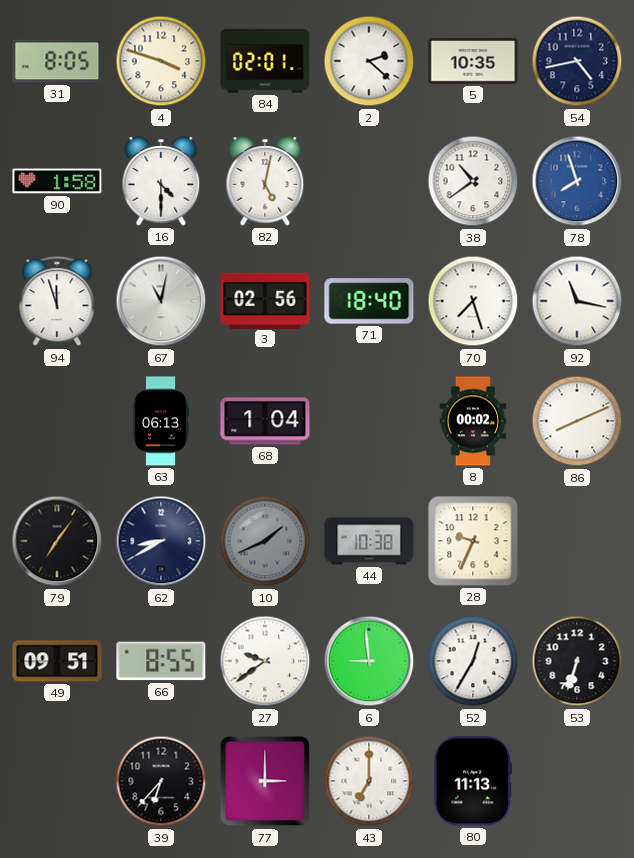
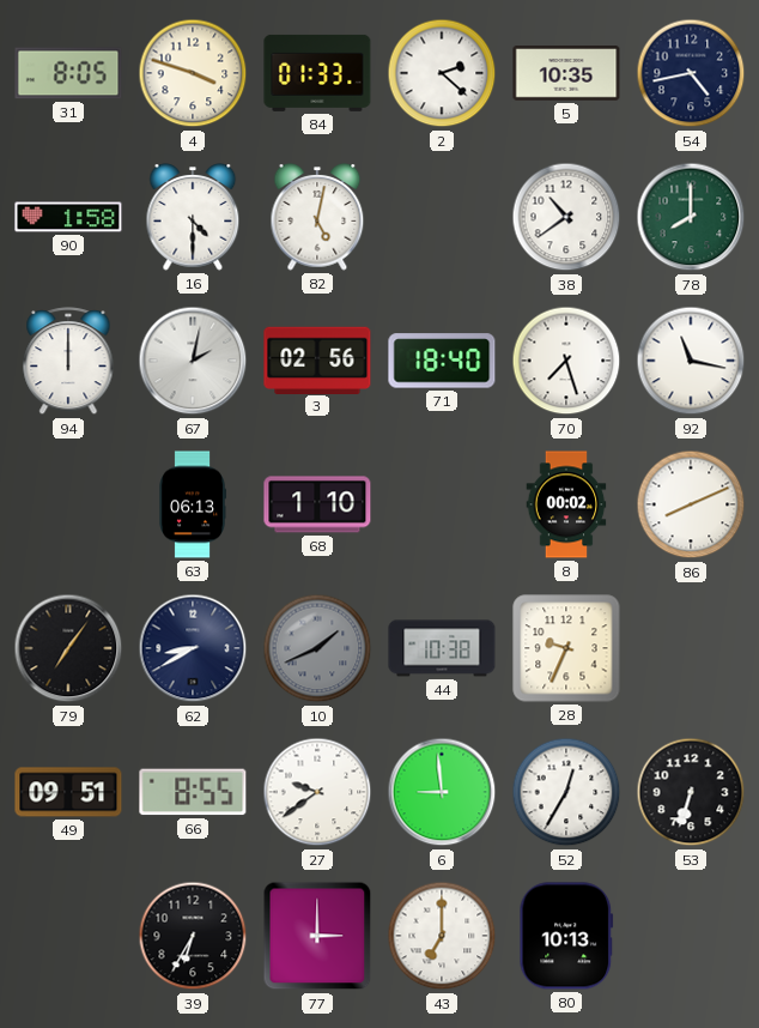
84: 02:01 -> 01:33
78: 7:57 -> 8:00
78 dial: blue -> green
94: 11:57 -> 12:00
67: 11:02 -> 2:02
68: 1:04 -> 1:10
39: 6:37 -> 6:35
80: 11:13 -> 10:13
